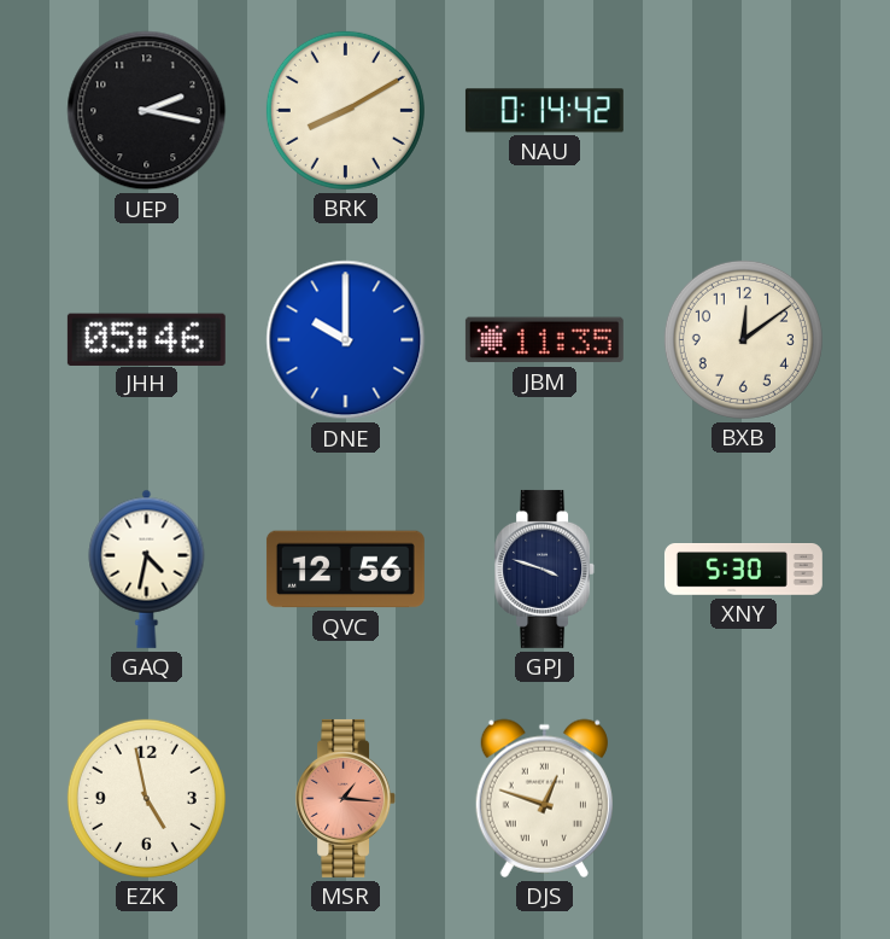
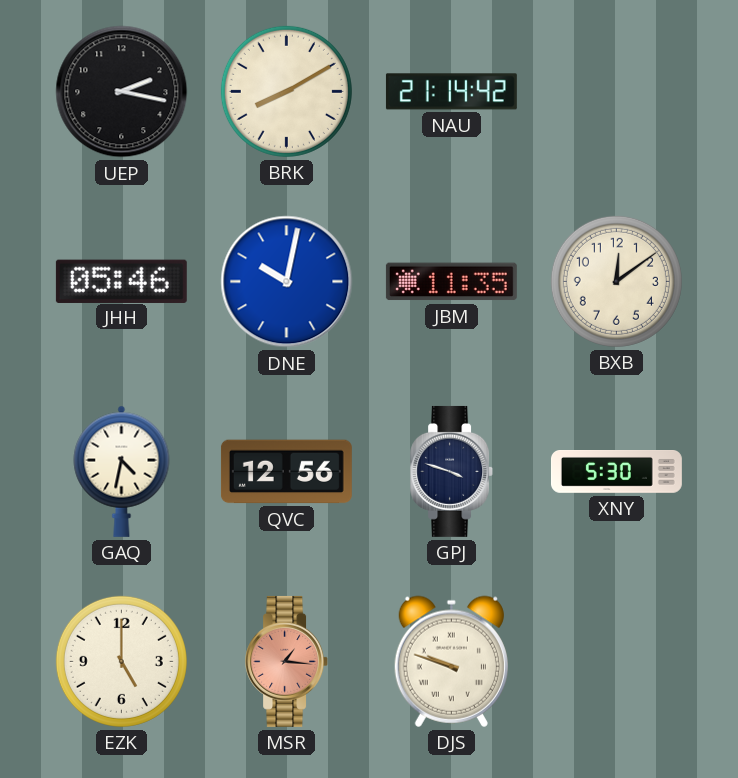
NAU: 0:14 -> 21:14
DNE: 10:00 -> 10:02
EZK: 4:58 -> 5:00
DJS: 12:48 -> 9:48
